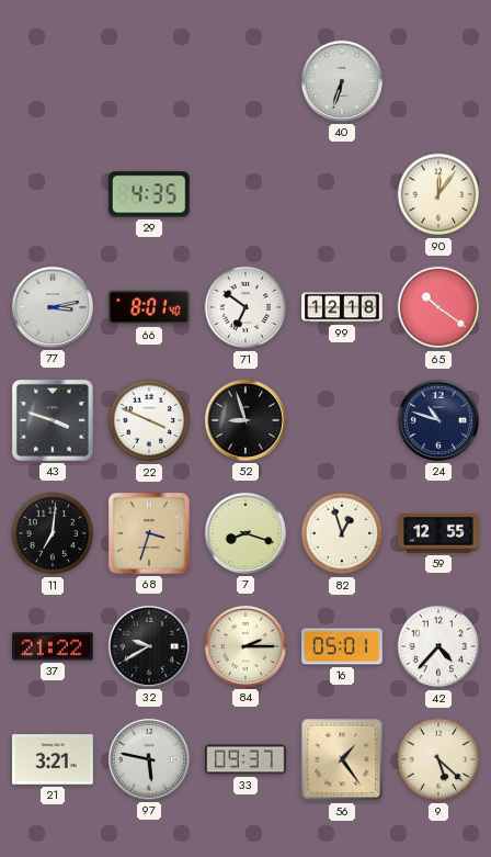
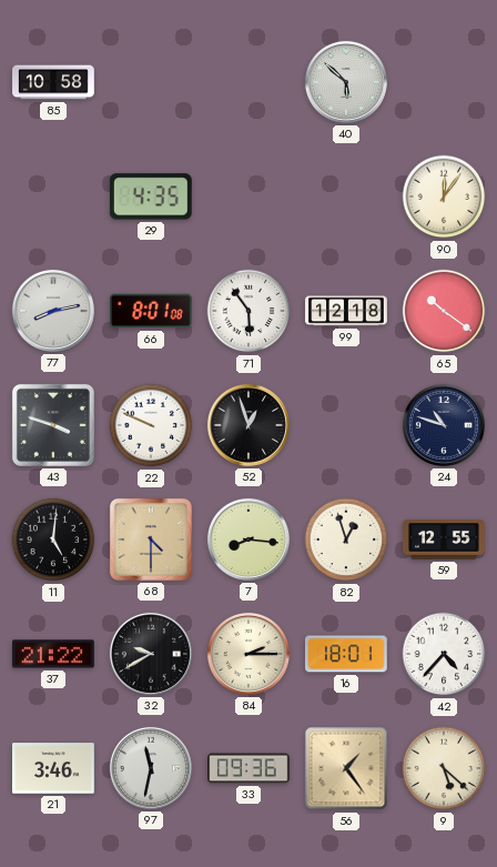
85: none -> 10:58
40: 6:33 -> 5:52
77: 3:13 -> 8:13
66: 8:01:40 -> 8:01:08
71: 6:51 -> 5:54
22: 3:49 -> 9:49
52: 8:57 -> 12:57
11: 7:01 -> 5:01
68: 3:33 -> 4:30
7: 8:18 -> 8:16
16: 05:01 -> 18:01
21: 3:21 -> 3:46
97: 5:47 -> 11:32
33: 09:37 -> 09:36
